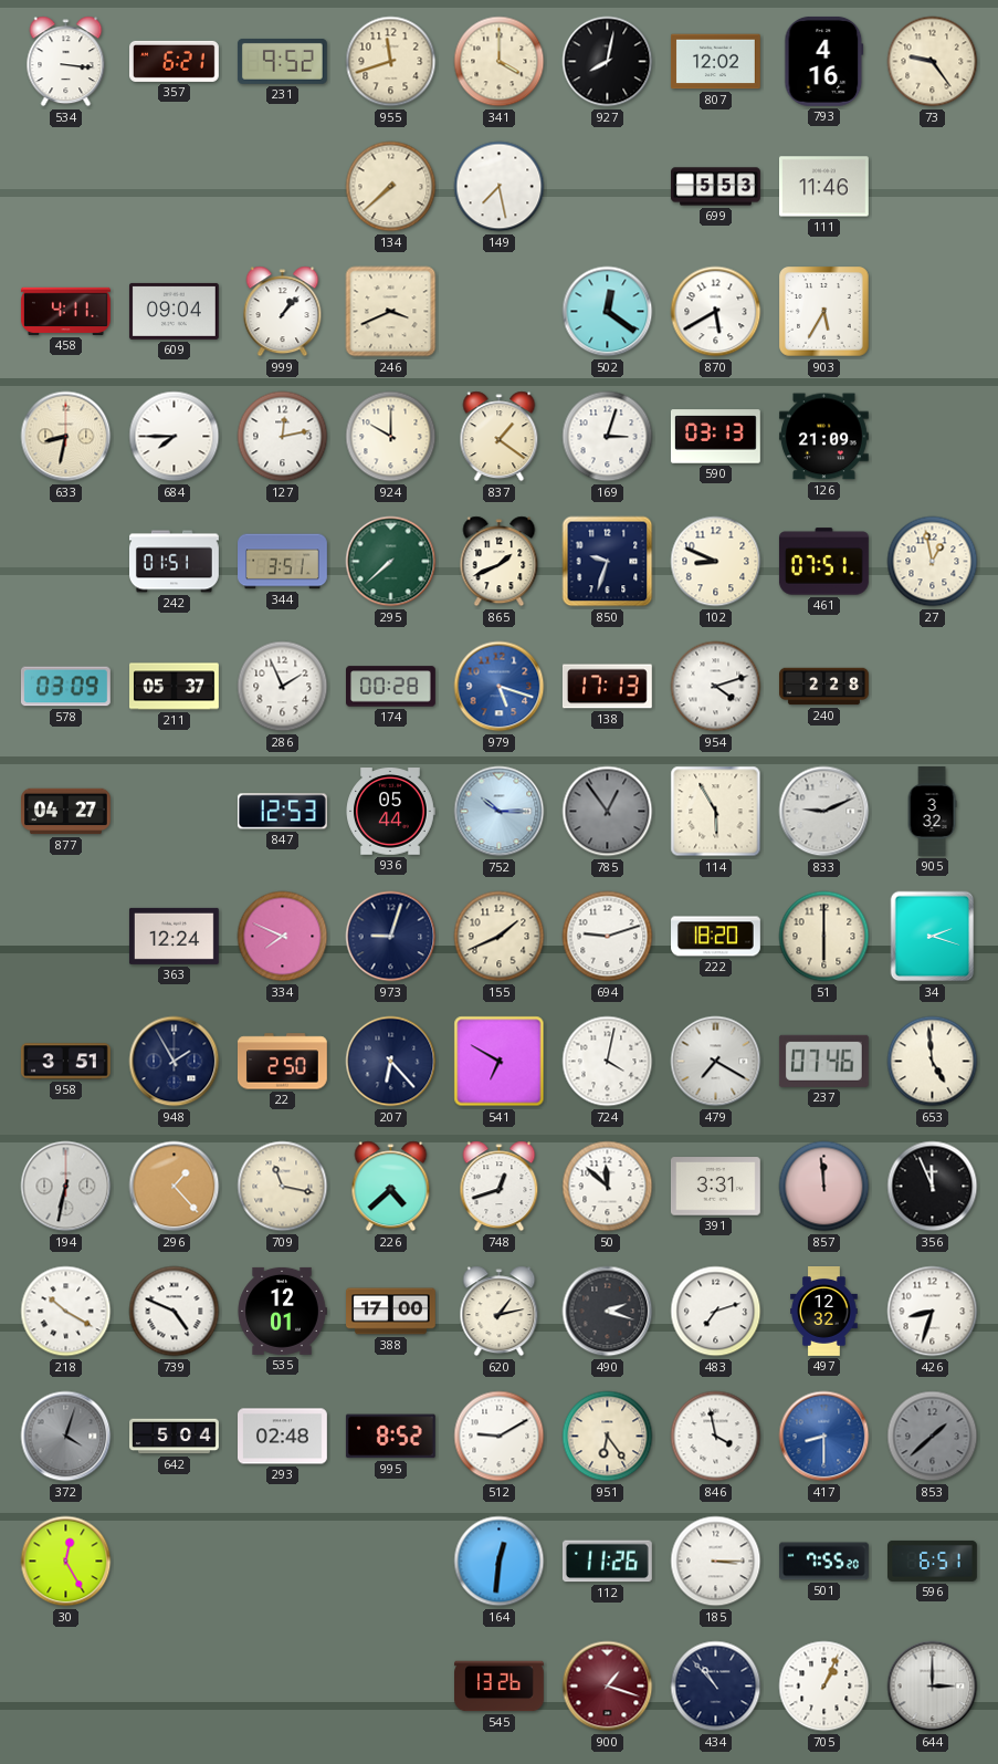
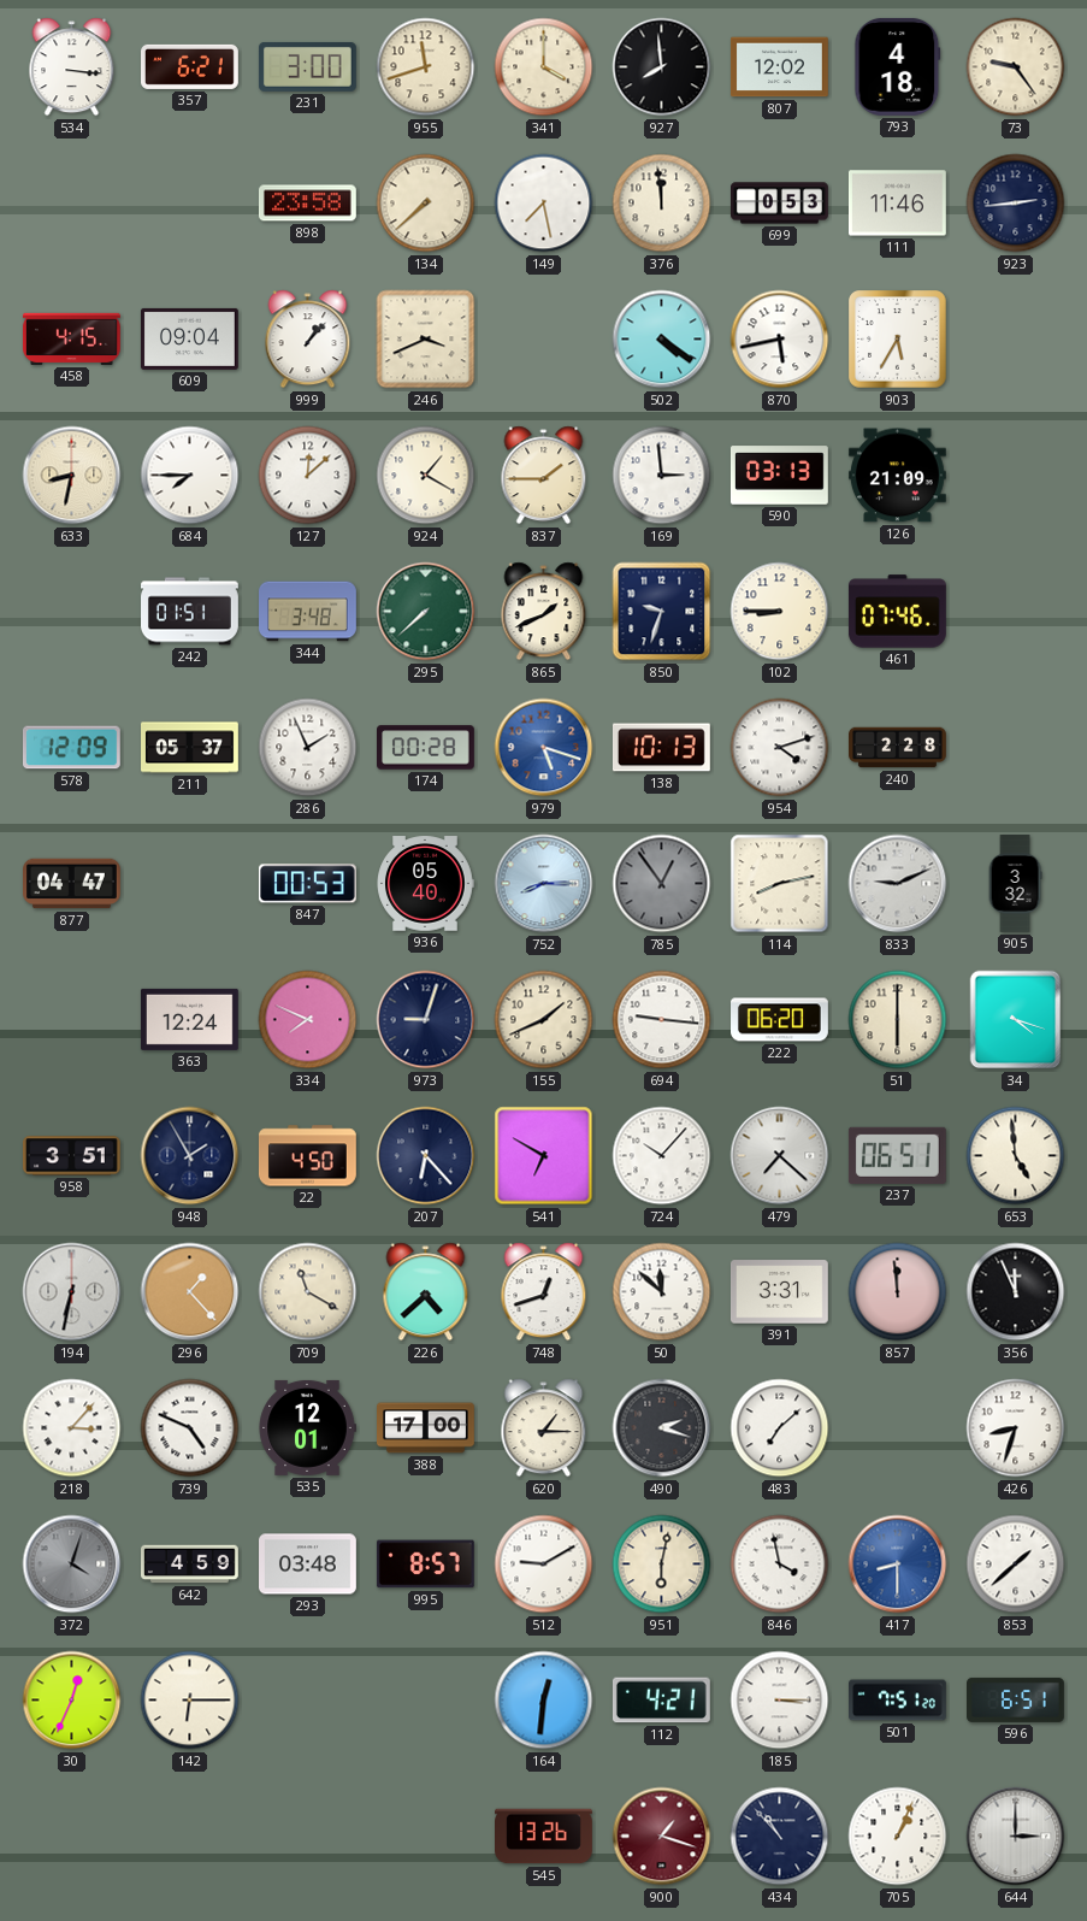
231: 9:52 -> 3:00
927: 8:02 -> 7:59
793: 4:16 -> 4:18
898: none -> 23:58
376: none -> 11:59
699: 5:53 -> 0:53
923: none -> 2:44
458: 4:11 -> 4:15
502: 12:21 -> 4:21
870: 5:40 -> 5:43
127: 12:13 -> 12:08
924: 10:00 -> 1:20
837: 1:21 -> 1:45
169: 3:03 -> 2:59
344: 3:51 -> 3:48
102: 8:49 -> 8:45
461: 07:51 -> 07:46
27: 12:58 -> none
578: 03:09 -> 12:09
138: 17:13 -> 10:13
877: 04:27 -> 04:47
847: 12:53 -> 00:53
936: 05:44 -> 05:40
752: 10:15 -> 8:15
114: 5:55 -> 8:13
694: 9:12 -> 9:16
222: 18:20 -> 06:20
34: 2:18 -> 4:18
22: 2:50 -> 4:50
724: 4:02 -> 10:07
479: 7:20 -> 7:22
237: 07:46 -> 06:51
709: 11:17 -> 11:20
218: 10:20 -> 3:07
620: 1:13 -> 1:15
483: 7:12 -> 7:08
497: 12:32 -> none
642: 5:04 -> 4:59
293: 02:48 -> 03:48
995: 8:52 -> 8:57
951: 6:24 -> 6:02
853 dial: grey -> white
30: 12:25 -> 12:34
142: none -> 6:15
112: 11:26 -> 4:21
501: 7:55 -> 7:51
